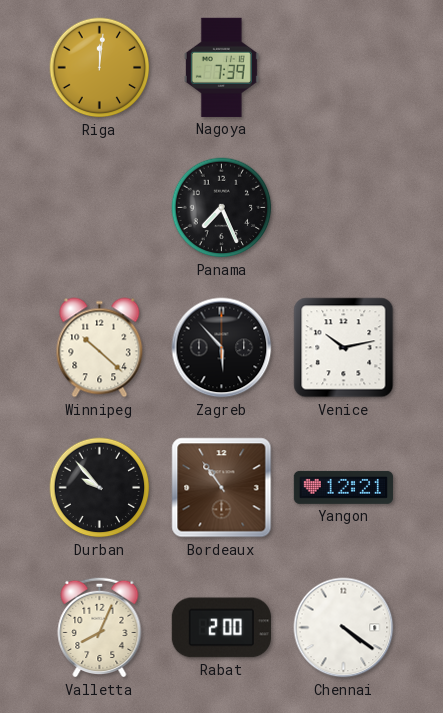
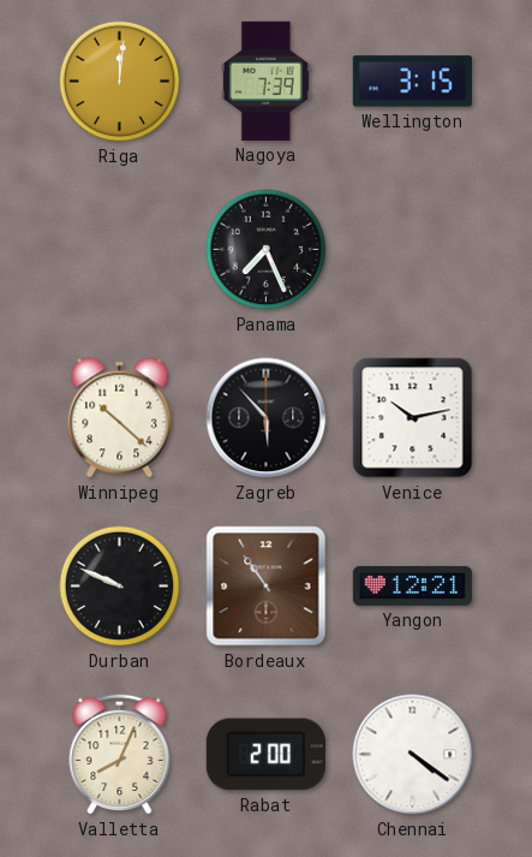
Wellington: none -> 3:15
Durban: 9:53 -> 9:49
